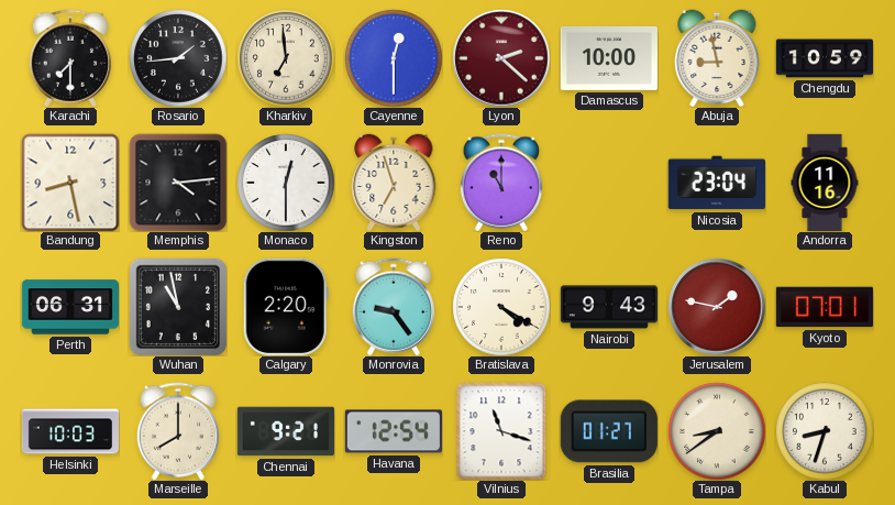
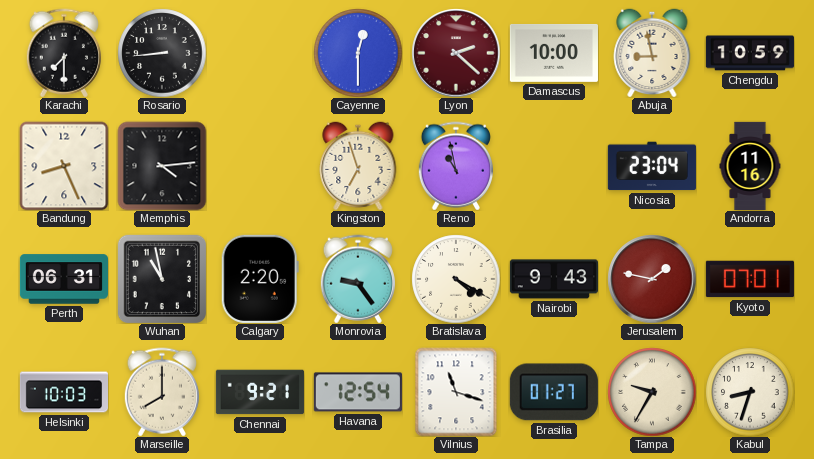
Rosario: 1:44 -> 8:44
Kharkiv: 6:59 -> none
Bandung: 8:28 -> 8:26
Monaco: 12:30 -> none
Reno: 11:00 -> 10:58
Tampa: 8:39 -> 9:35
